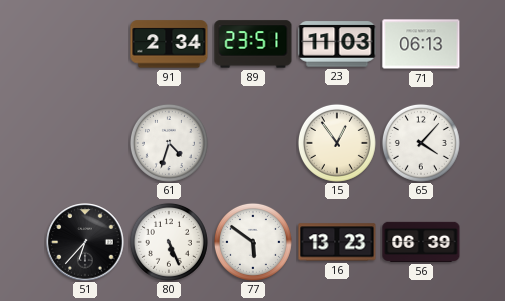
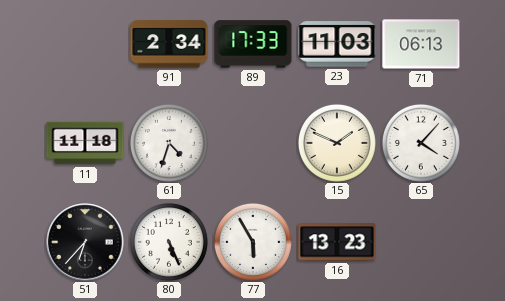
89: 23:51 -> 17:33
11: none -> 11:18
15: 12:54 -> 1:49
77: 5:51 -> 5:55
56: 06:39 -> none
